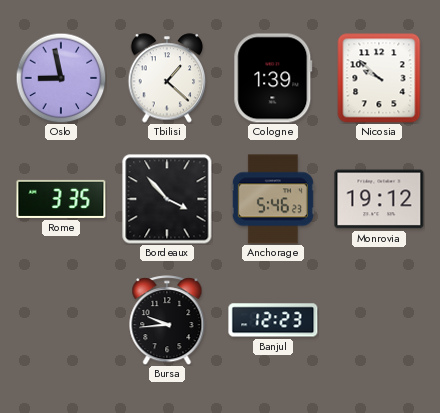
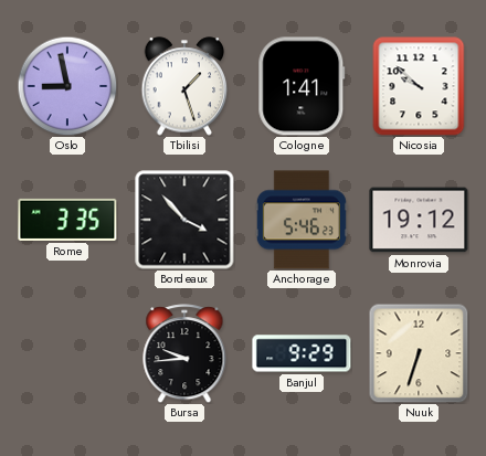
Tbilisi: 1:22 -> 1:27
Cologne: 1:39 -> 1:41
Banjul: 12:23 -> 9:29
Nuuk: none -> 6:33
